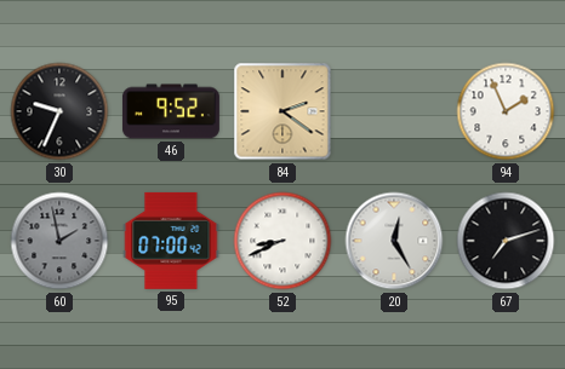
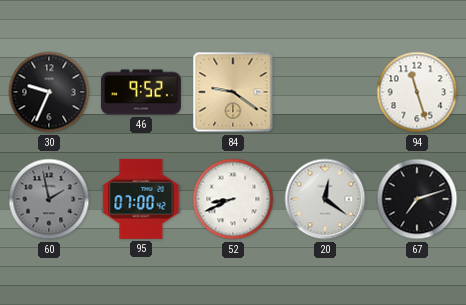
84: 2:21 -> 9:21
94: 1:56 -> 11:27
20: 12:25 -> 12:21
